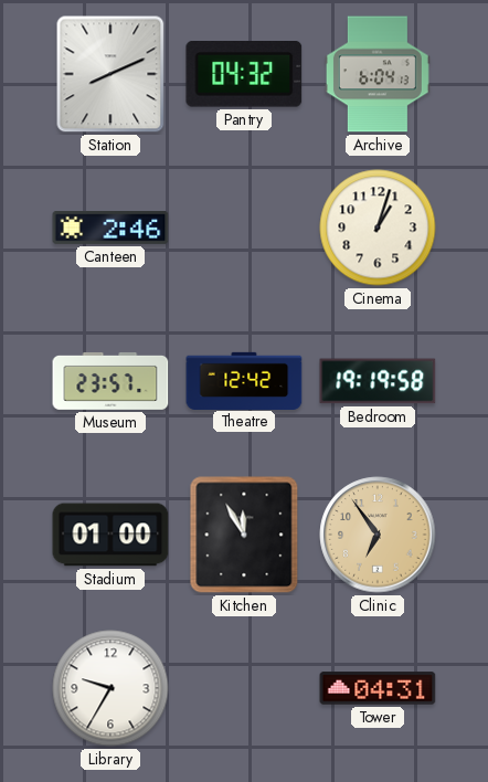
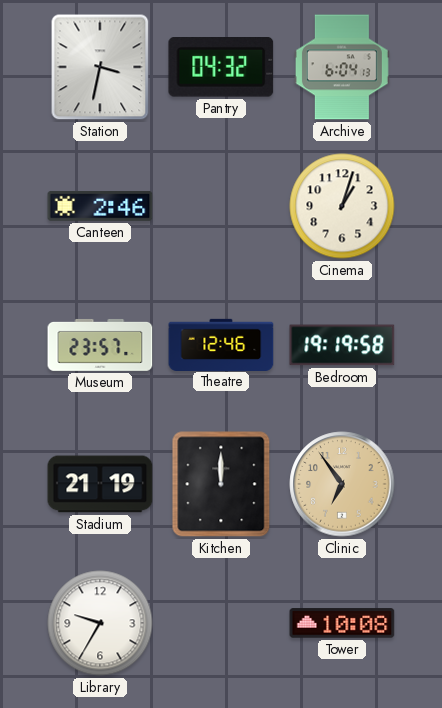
Station: 8:11 -> 3:32
Theatre: 12:42 -> 12:46
Stadium: 01:00 -> 21:19
Kitchen: 11:55 -> 12:00
Tower: 04:31 -> 10:08
